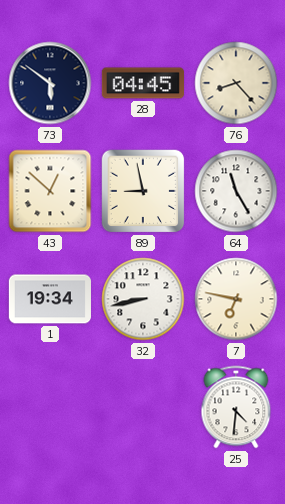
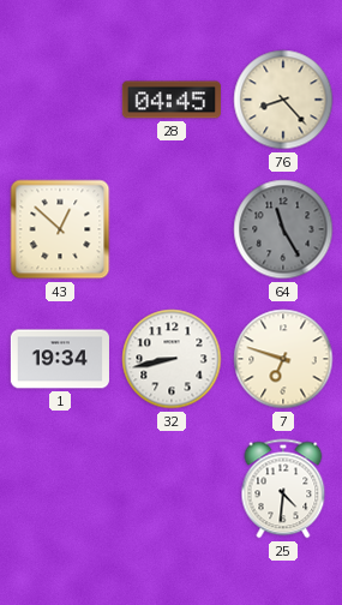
73: 5:51 -> none
89: 8:58 -> none
64 dial: white -> grey
7: 6:47 -> 6:48
